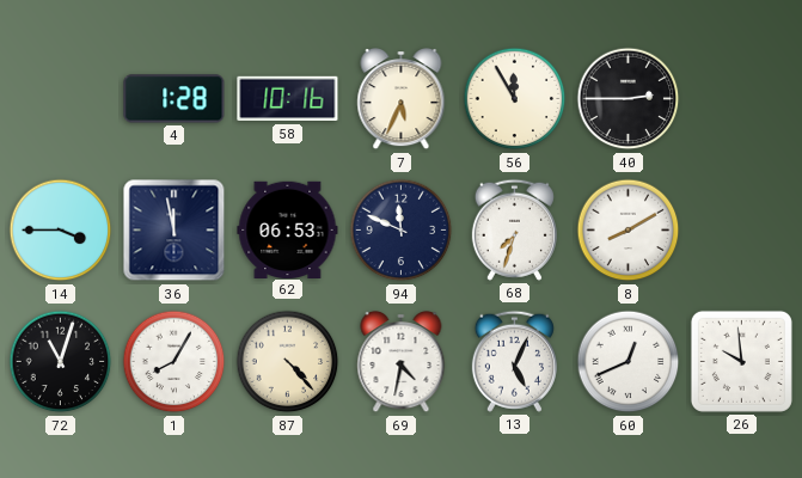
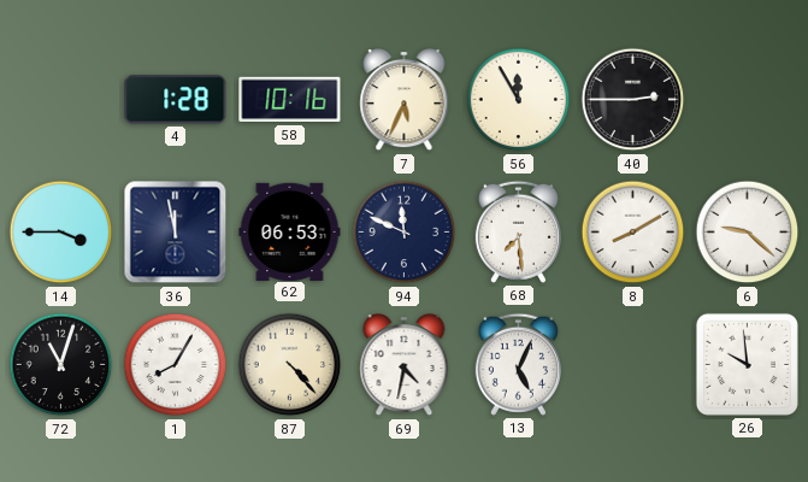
68: 7:33 -> 7:29
6: none -> 9:22
60: 12:41 -> none
